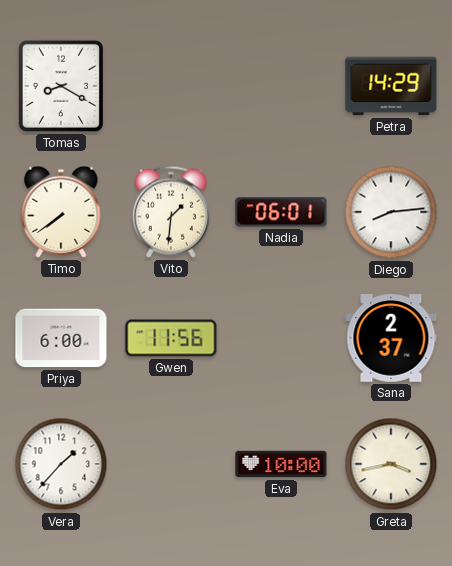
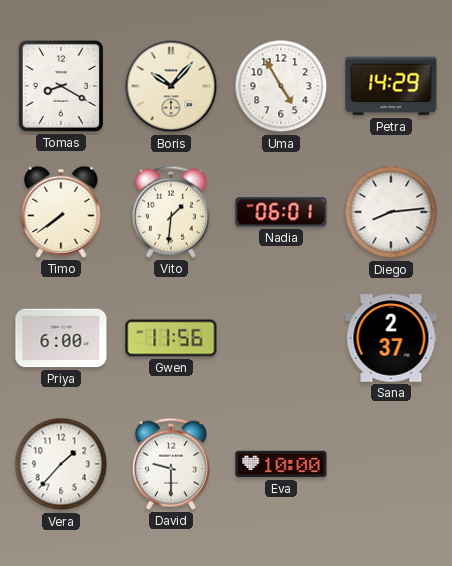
Boris: none -> 10:07
Uma: none -> 4:55
David: none -> 9:30
Greta: 3:43 -> none
